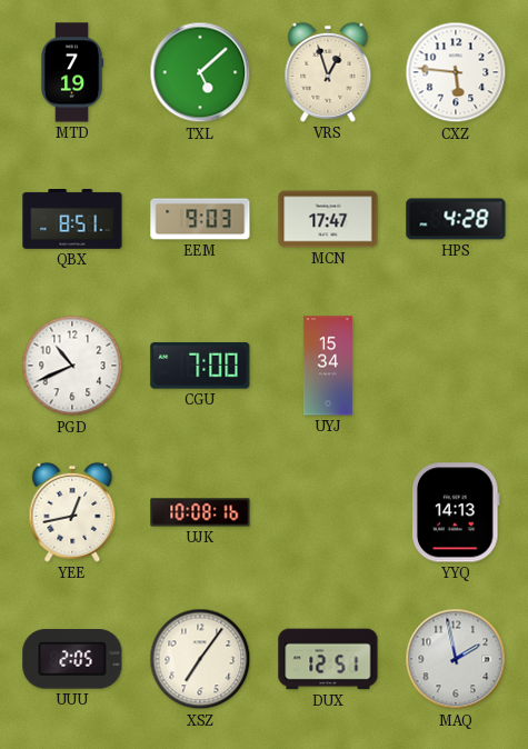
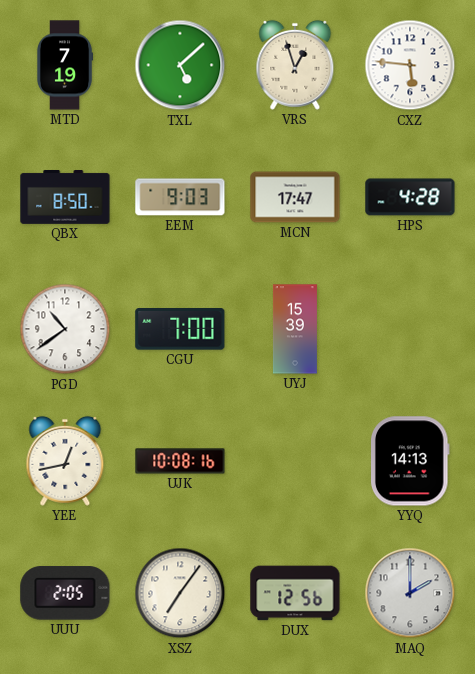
QBX: 8:51 -> 8:50
PGD: 10:41 -> 10:39
UYJ: 15:34 -> 15:39
DUX: 12:51 -> 12:56
MAQ: 1:58 -> 2:00
